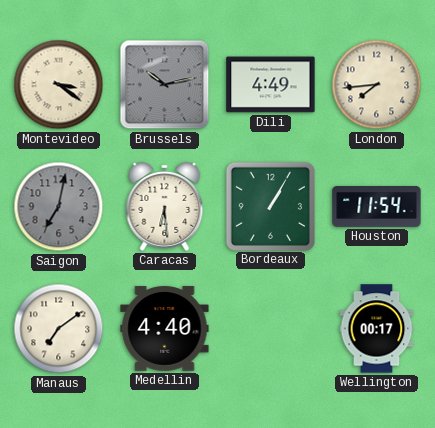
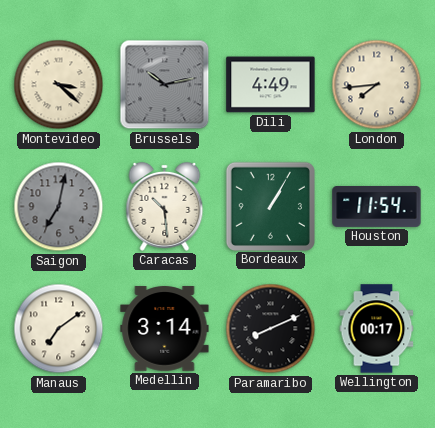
Montevideo: 3:21 -> 3:22
Caracas: 6:29 -> 10:29
Medellin: 4:40 -> 3:14
Paramaribo: none -> 8:11
